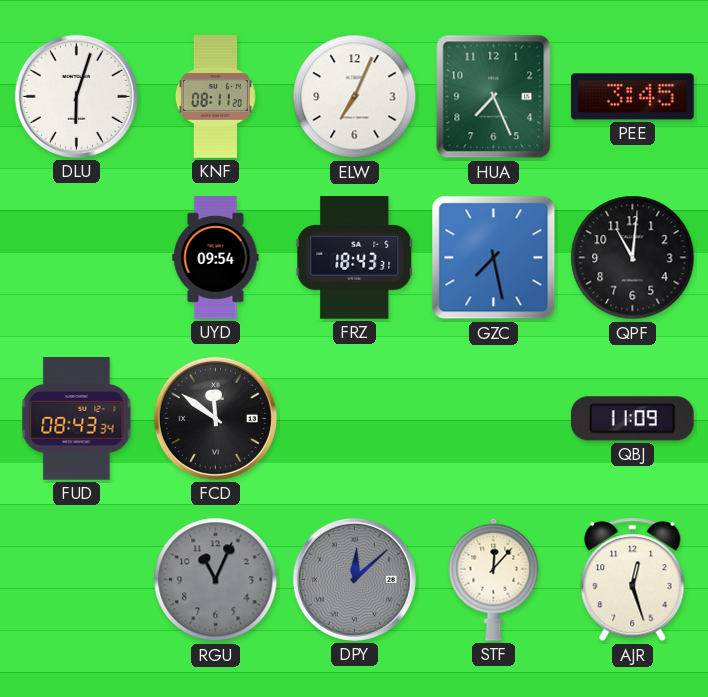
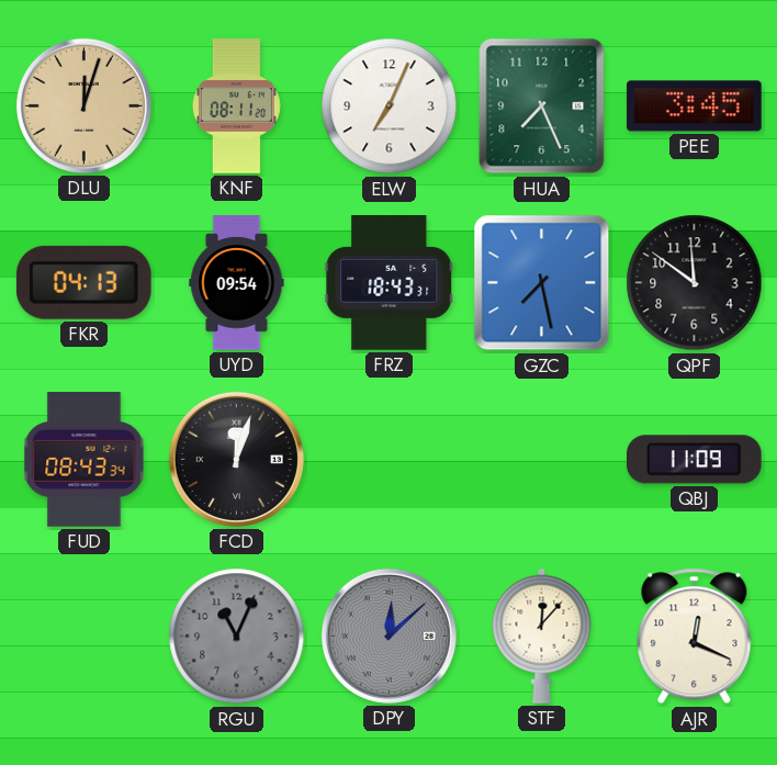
DLU: 6:03 -> 12:03
DLU dial: white -> champagne
FKR: none -> 04:13
QPF: 11:01 -> 11:51
FCD: 11:51 -> 12:03
AJR: 12:27 -> 12:19
